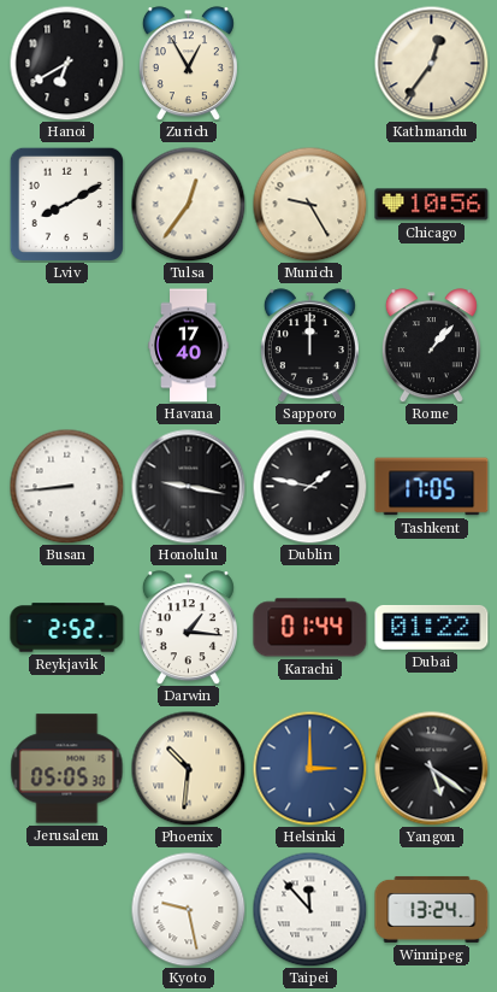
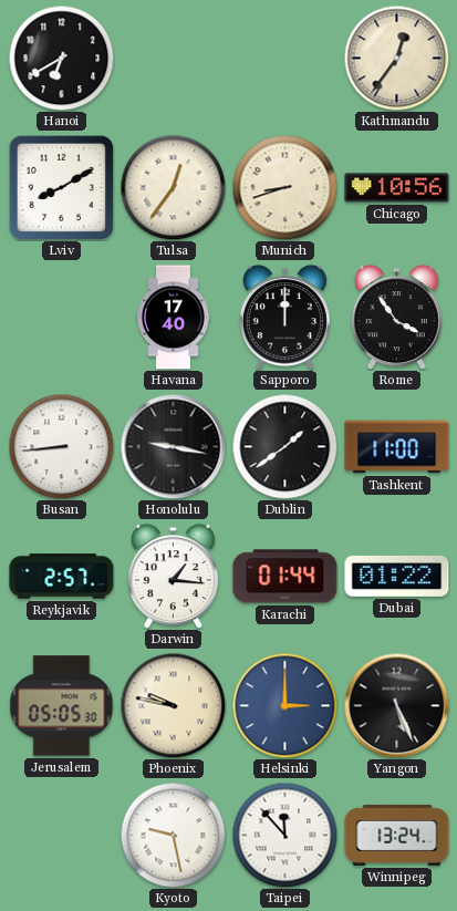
Zurich: 12:55 -> none
Munich: 9:25 -> 8:42
Rome: 1:07 -> 3:54
Dublin: 1:47 -> 1:39
Tashkent: 17:05 -> 11:00
Reykjavik: 2:52 -> 2:57
Phoenix: 10:31 -> 9:47
Yangon: 5:21 -> 5:26
